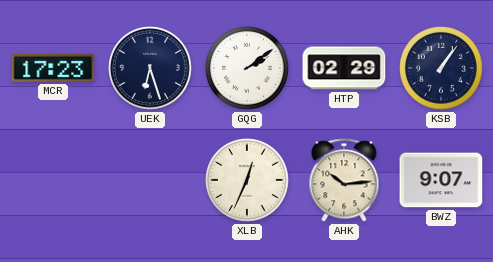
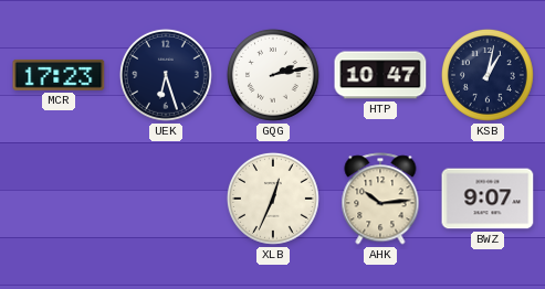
GQG: 2:09 -> 2:13
HTP: 02:29 -> 10:47
KSB: 1:06 -> 1:02
